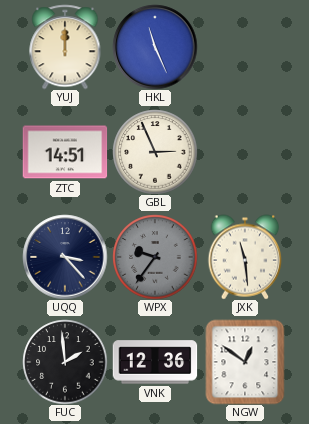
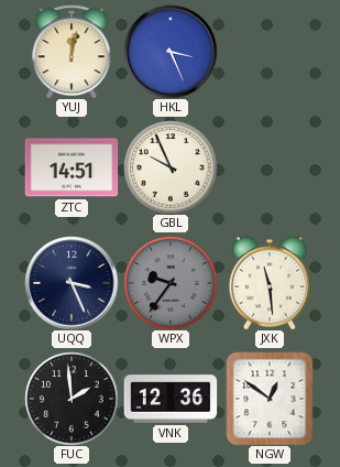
YUJ: 12:00 -> 12:02
HKL: 11:26 -> 3:26
GBL: 2:56 -> 9:56
UQQ: 3:23 -> 3:26
